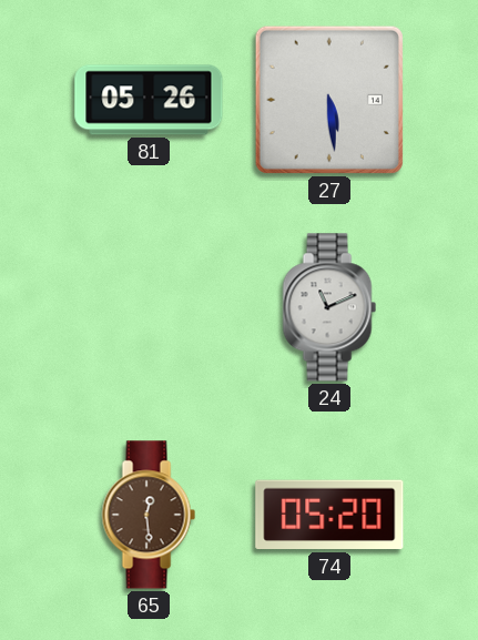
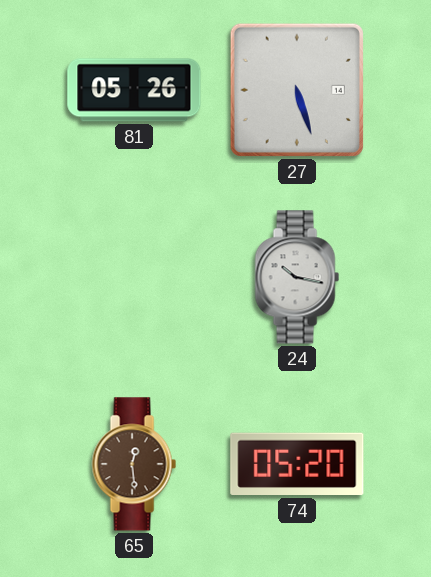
27: 5:29 -> 5:27
24: 11:11 -> 10:17
